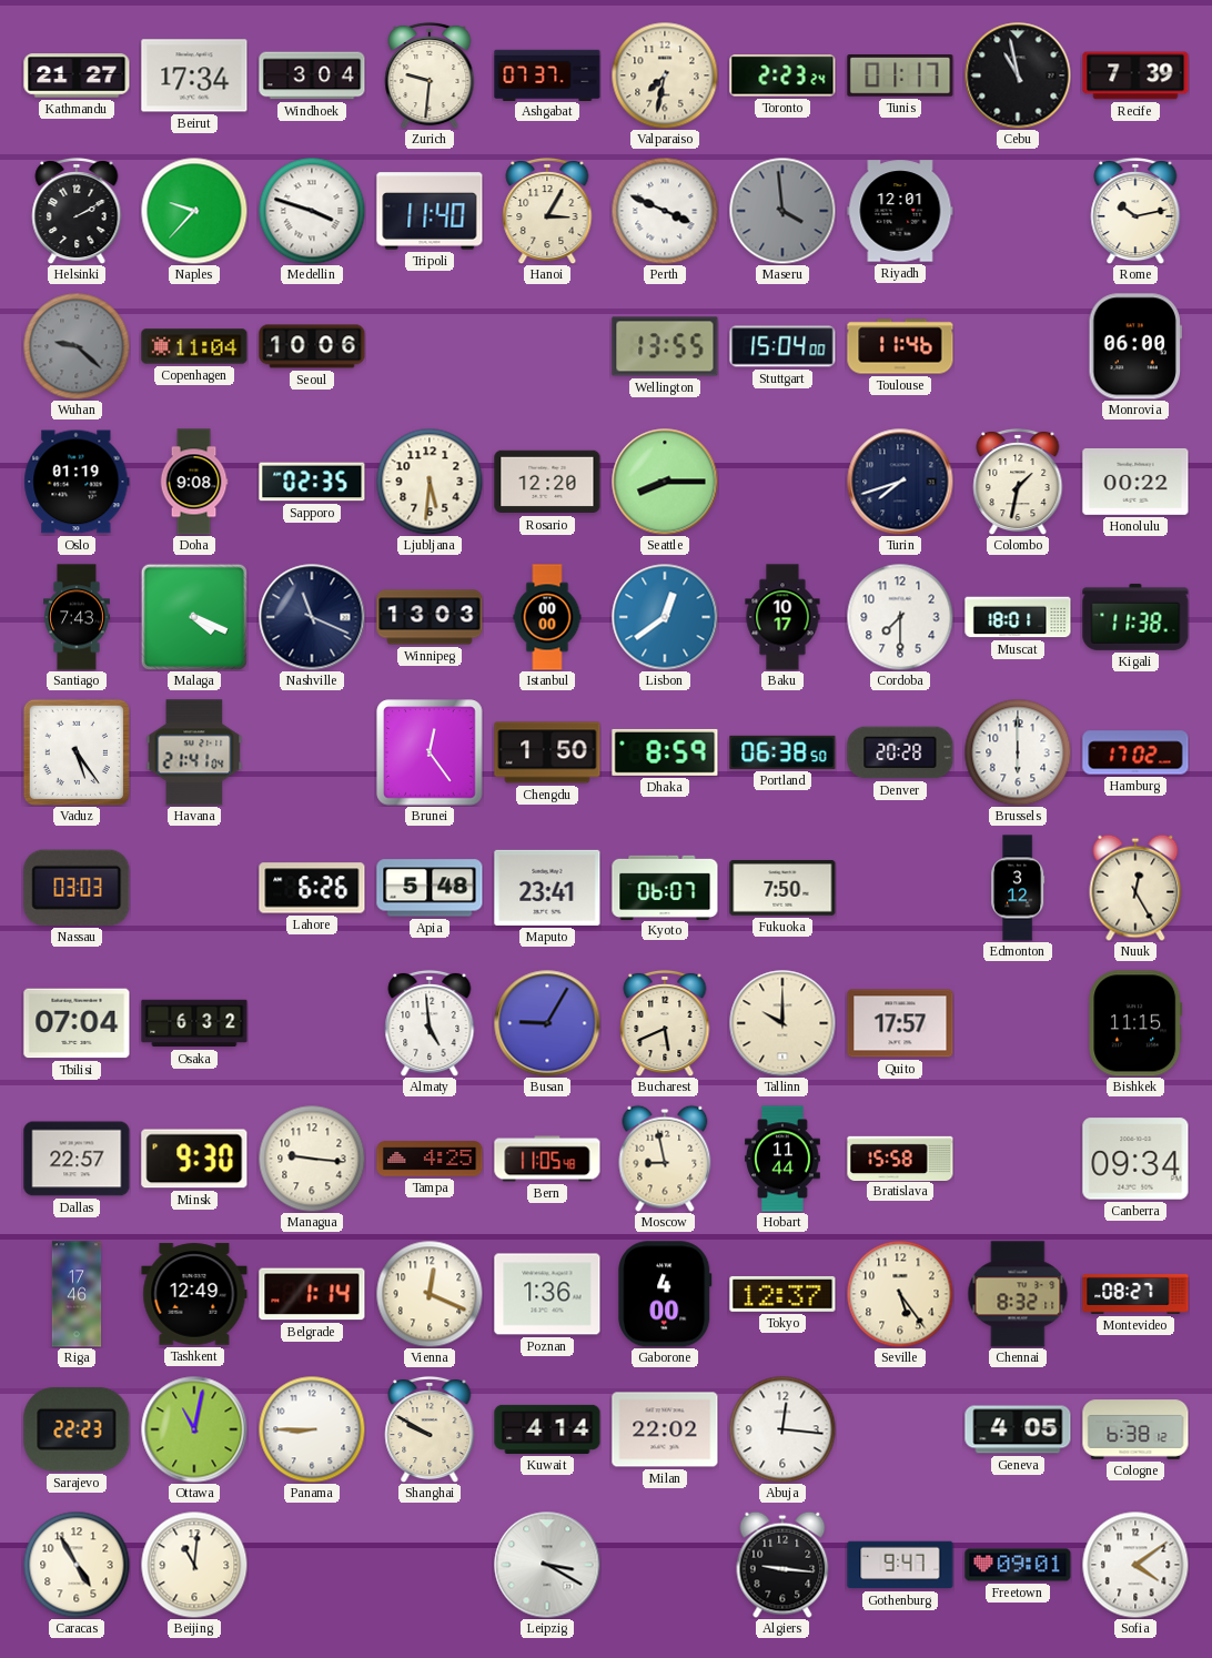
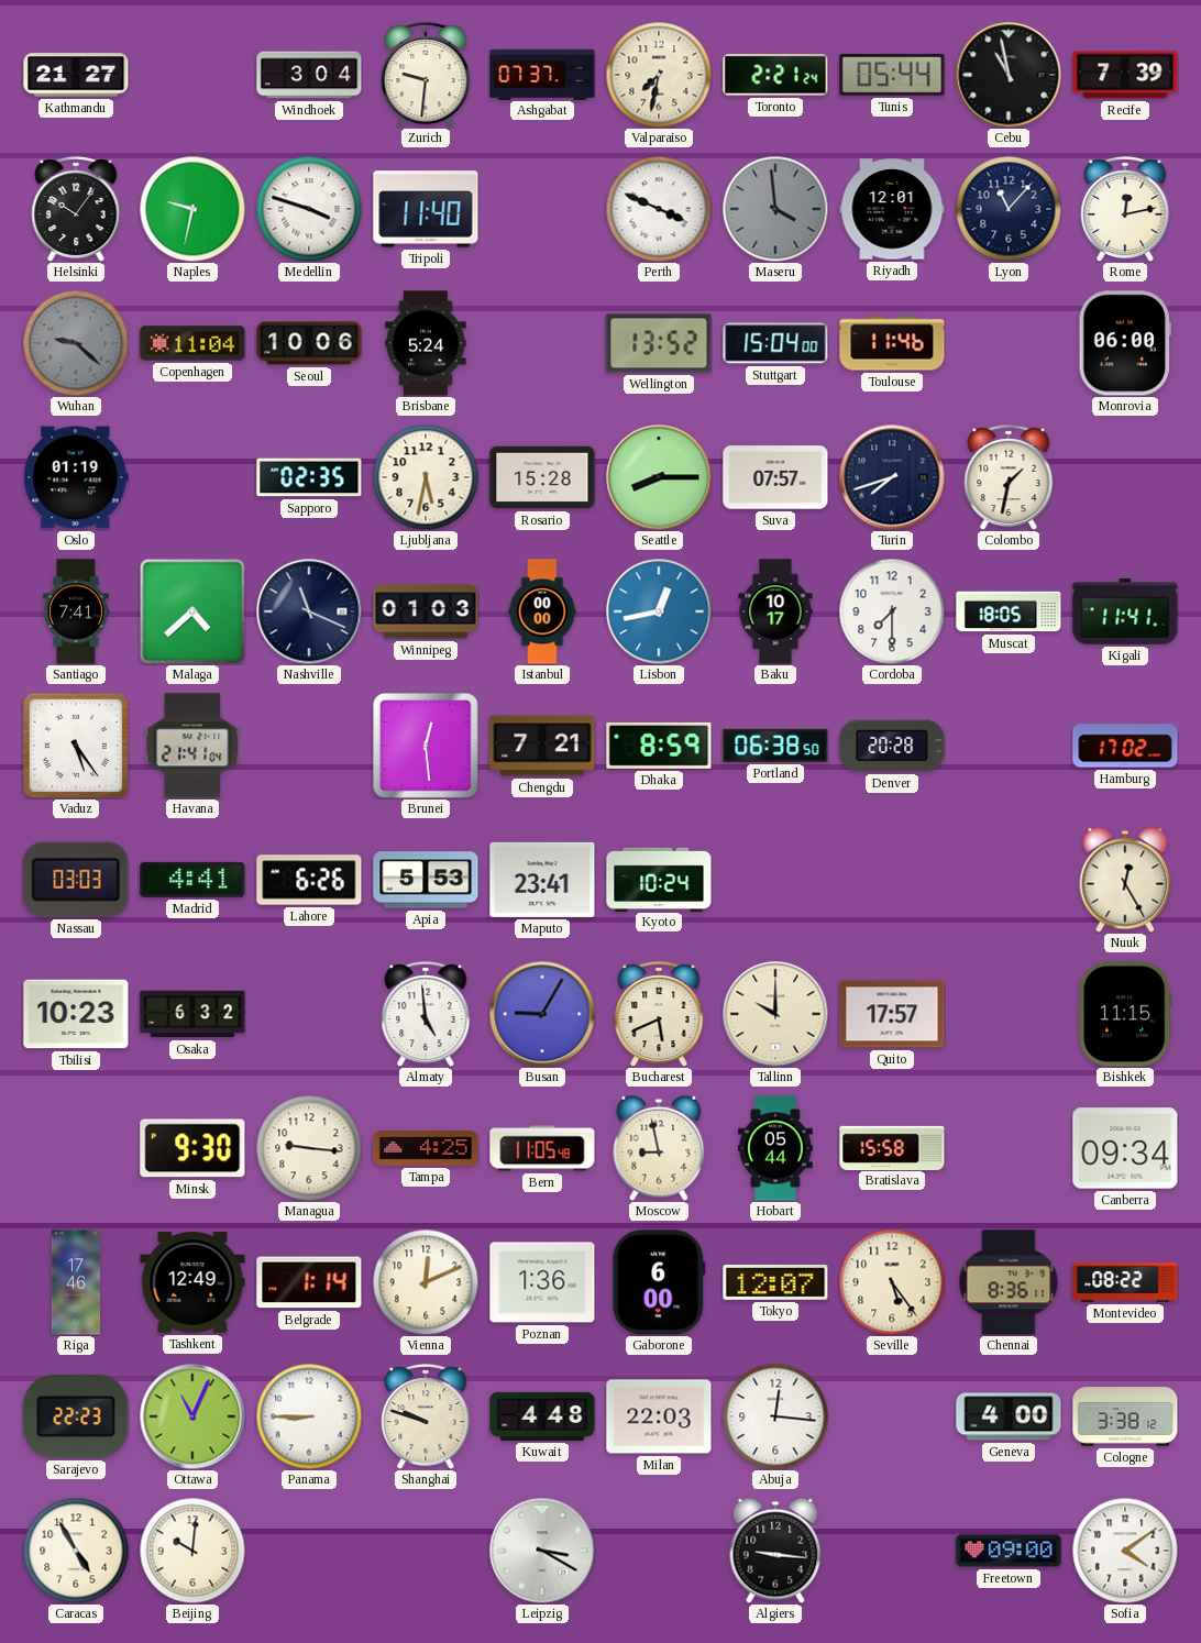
Beirut: 17:34 -> none
Toronto: 2:23 -> 2:21
Tunis: 01:17 -> 05:44
Helsinki: 2:10 -> 10:06
Naples: 9:37 -> 9:32
Hanoi: 3:05 -> none
Lyon: none -> 11:07
Rome: 10:13 -> 12:13
Brisbane: none -> 5:24
Wellington: 13:55 -> 13:52
Doha: 9:08 -> none
Ljubljana: 5:31 -> 5:32
Rosario: 12:20 -> 15:28
Suva: none -> 07:57
Honolulu: 00:22 -> none
Santiago: 7:43 -> 7:41
Malaga: 4:19 -> 4:38
Winnipeg: 13:03 -> 01:03
Lisbon: 12:39 -> 12:43
Muscat: 18:01 -> 18:05
Kigali: 11:38 -> 11:41
Brunei: 12:24 -> 12:29
Chengdu: 1:50 -> 7:21
Brussels: 6:00 -> none
Madrid: none -> 4:41
Apia: 5:48 -> 5:53
Kyoto: 06:07 -> 10:24
Fukuoka: 7:50 -> none
Edmonton: 3:12 -> none
Tbilisi: 07:04 -> 10:23
Dallas: 22:57 -> none
Hobart: 11:44 -> 05:44
Vienna: 12:19 -> 12:11
Gaborone: 4:00 -> 6:00
Tokyo: 12:37 -> 12:07
Chennai: 8:32 -> 8:36
Montevideo: 08:27 -> 08:22
Ottawa: 11:02 -> 11:04
Shanghai: 9:50 -> 9:48
Kuwait: 4:14 -> 4:48
Milan: 22:02 -> 22:03
Geneva: 4:05 -> 4:00
Cologne: 6:38 -> 3:38
Beijing: 11:01 -> 10:01
Gothenburg: 9:47 -> none
Freetown: 09:01 -> 09:00
